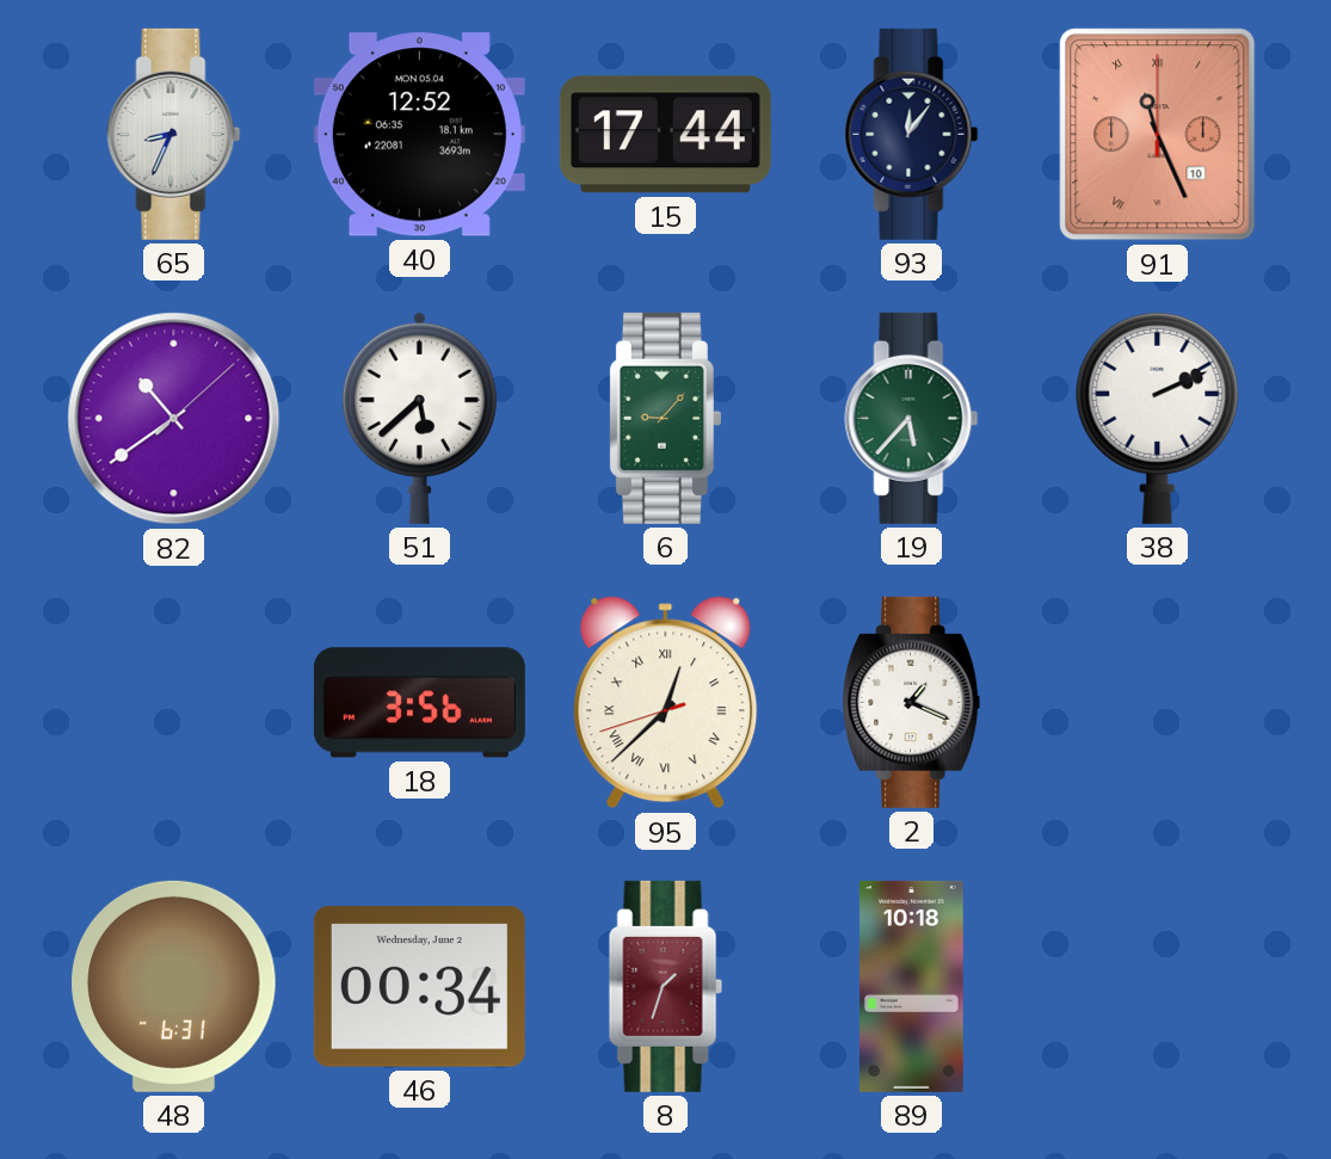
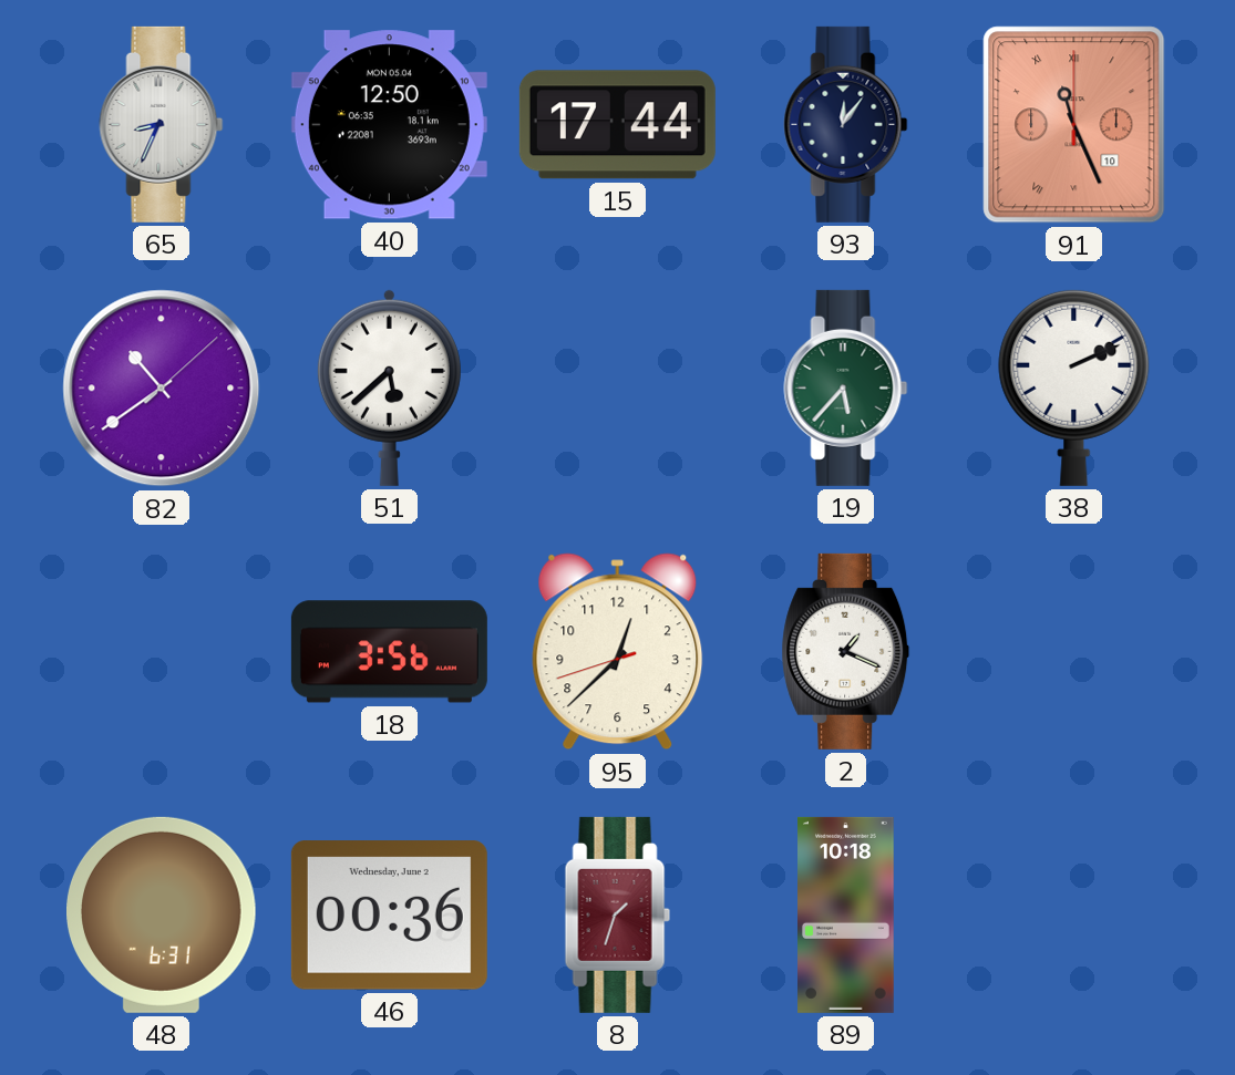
40: 12:52 -> 12:50
6: 9:07 -> none
95 numerals: Roman -> Arabic
46: 00:34 -> 00:36
